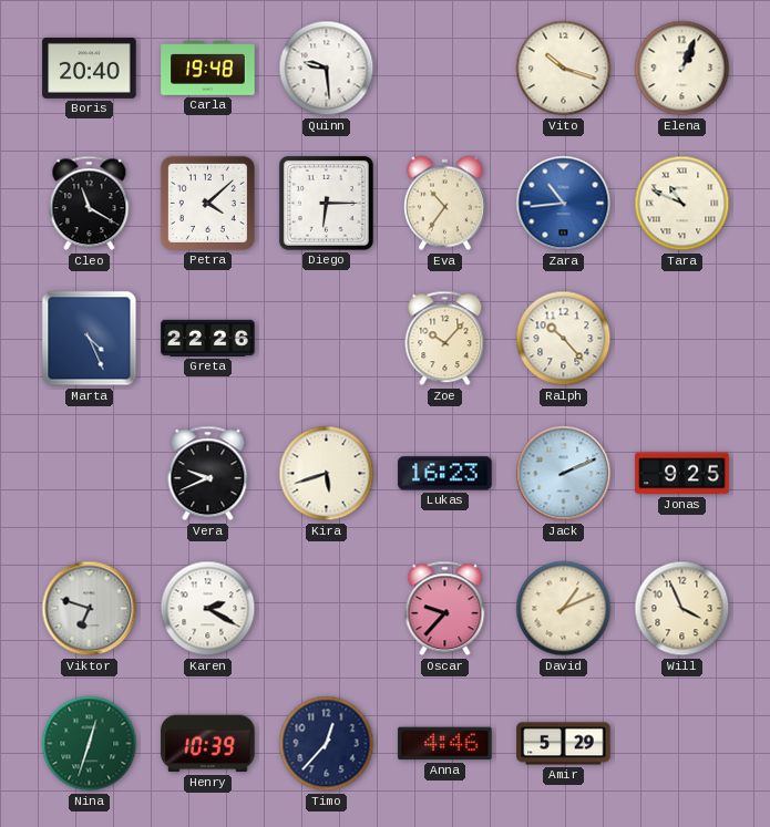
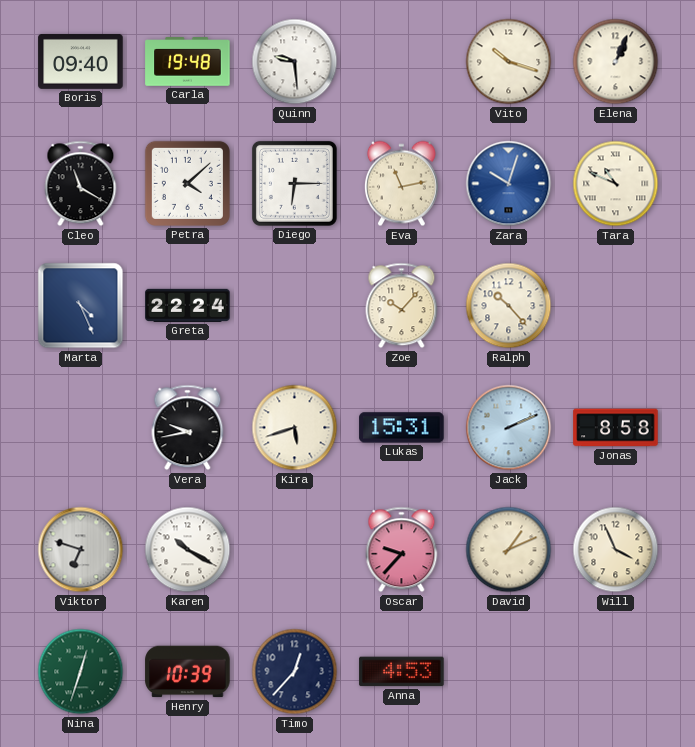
Boris: 20:40 -> 09:40
Eva: 10:36 -> 11:13
Zara: 10:44 -> 10:03
Greta: 22:26 -> 22:24
Vera: 9:41 -> 9:43
Lukas: 16:23 -> 15:31
Jonas: 9:25 -> 8:58
Karen: 2:20 -> 10:20
Anna: 4:46 -> 4:53
Amir: 5:29 -> none
